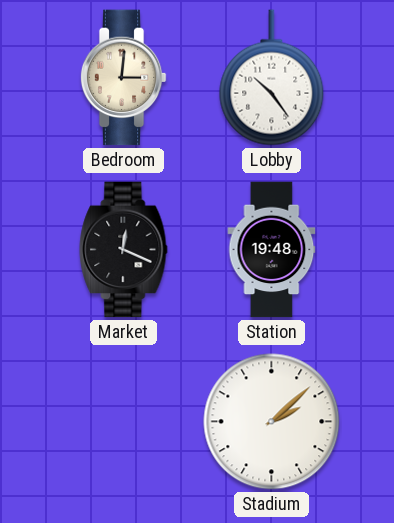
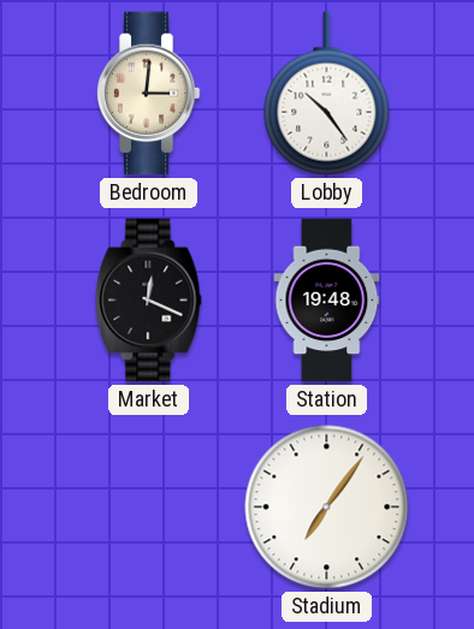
Stadium: 2:08 -> 7:06
